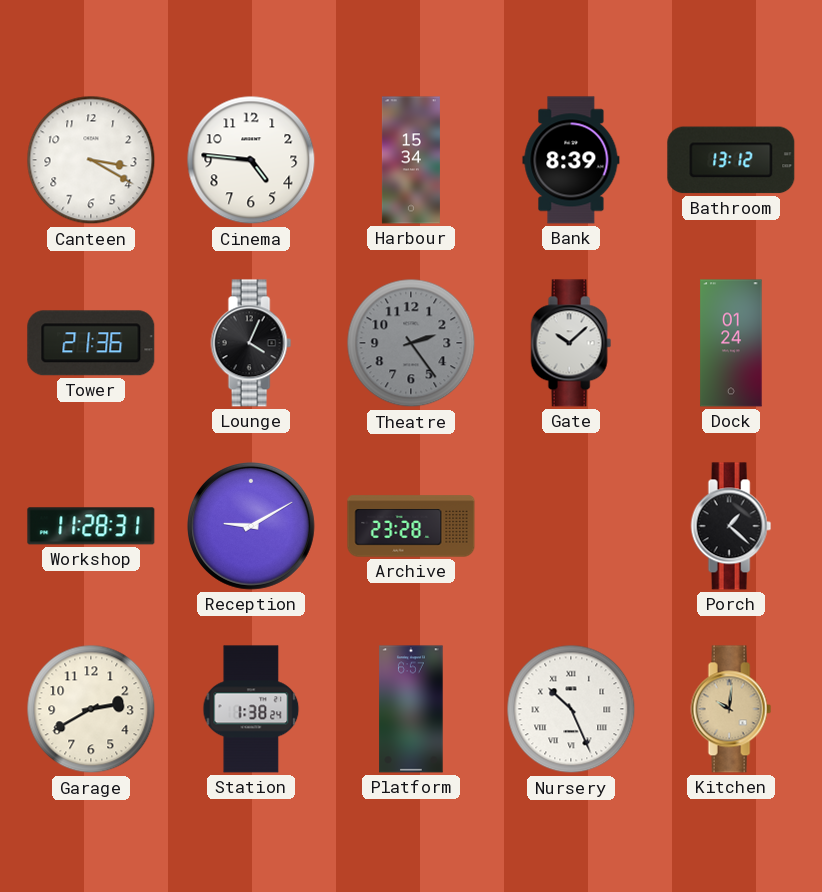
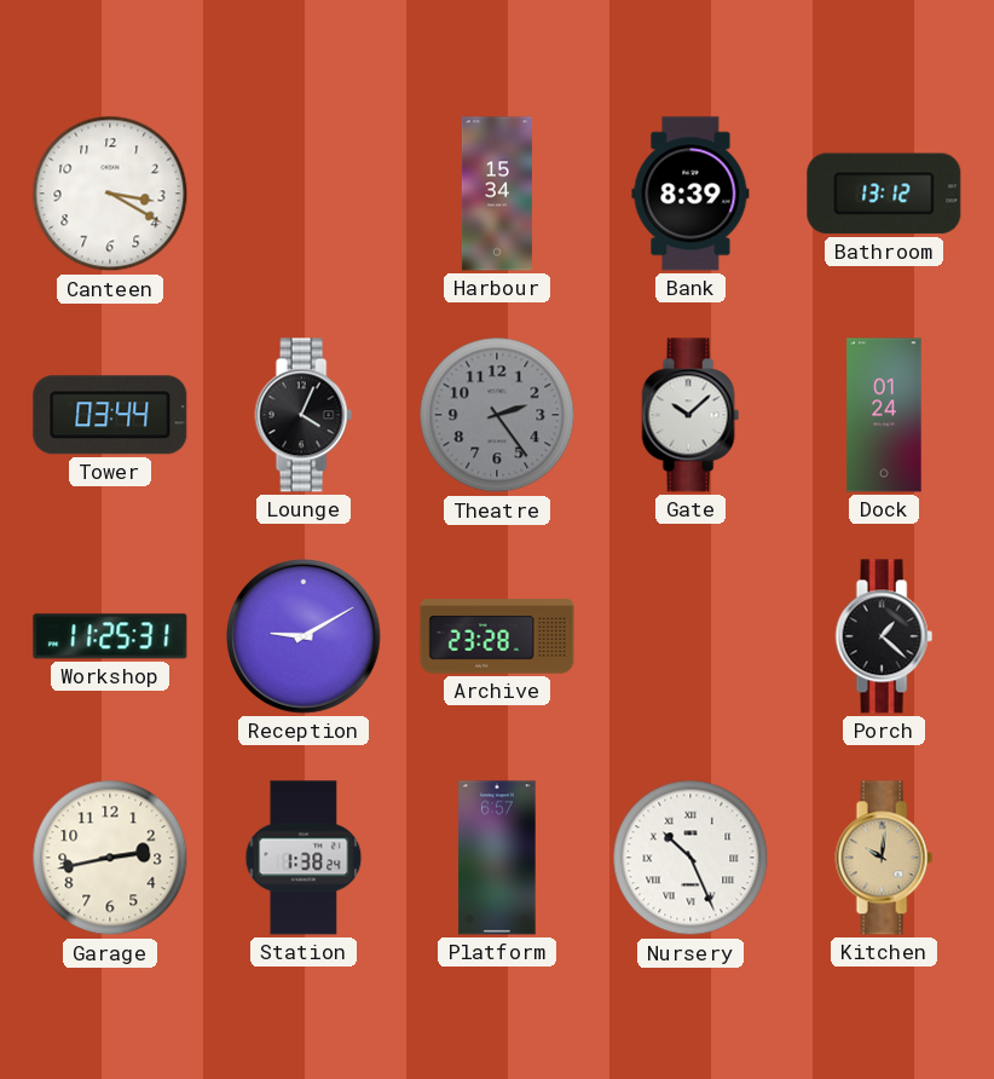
Cinema: 4:46 -> none
Tower: 21:36 -> 03:44
Workshop: 11:28 -> 11:25
Garage: 2:40 -> 2:43
